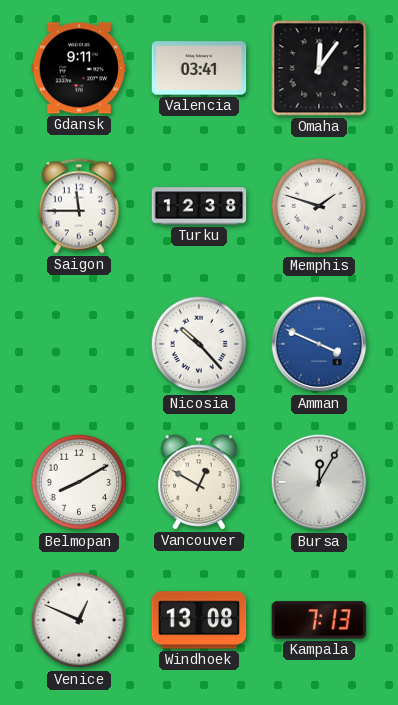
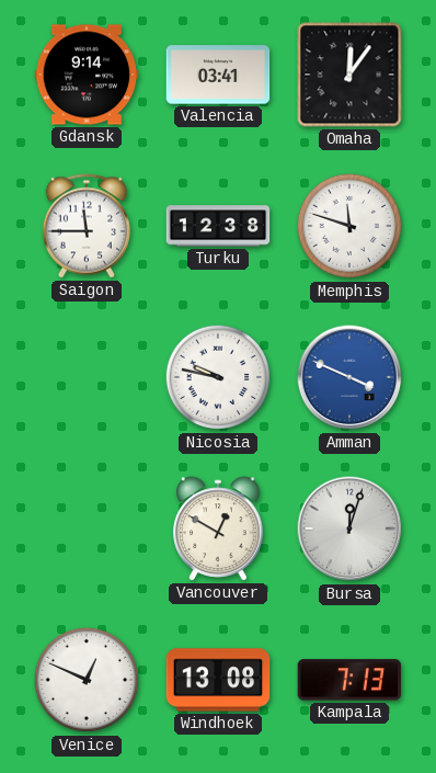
Gdansk: 9:11 -> 9:14
Memphis: 1:48 -> 11:48
Nicosia: 10:23 -> 9:47
Belmopan: 8:10 -> none
Bursa: 12:05 -> 12:03
